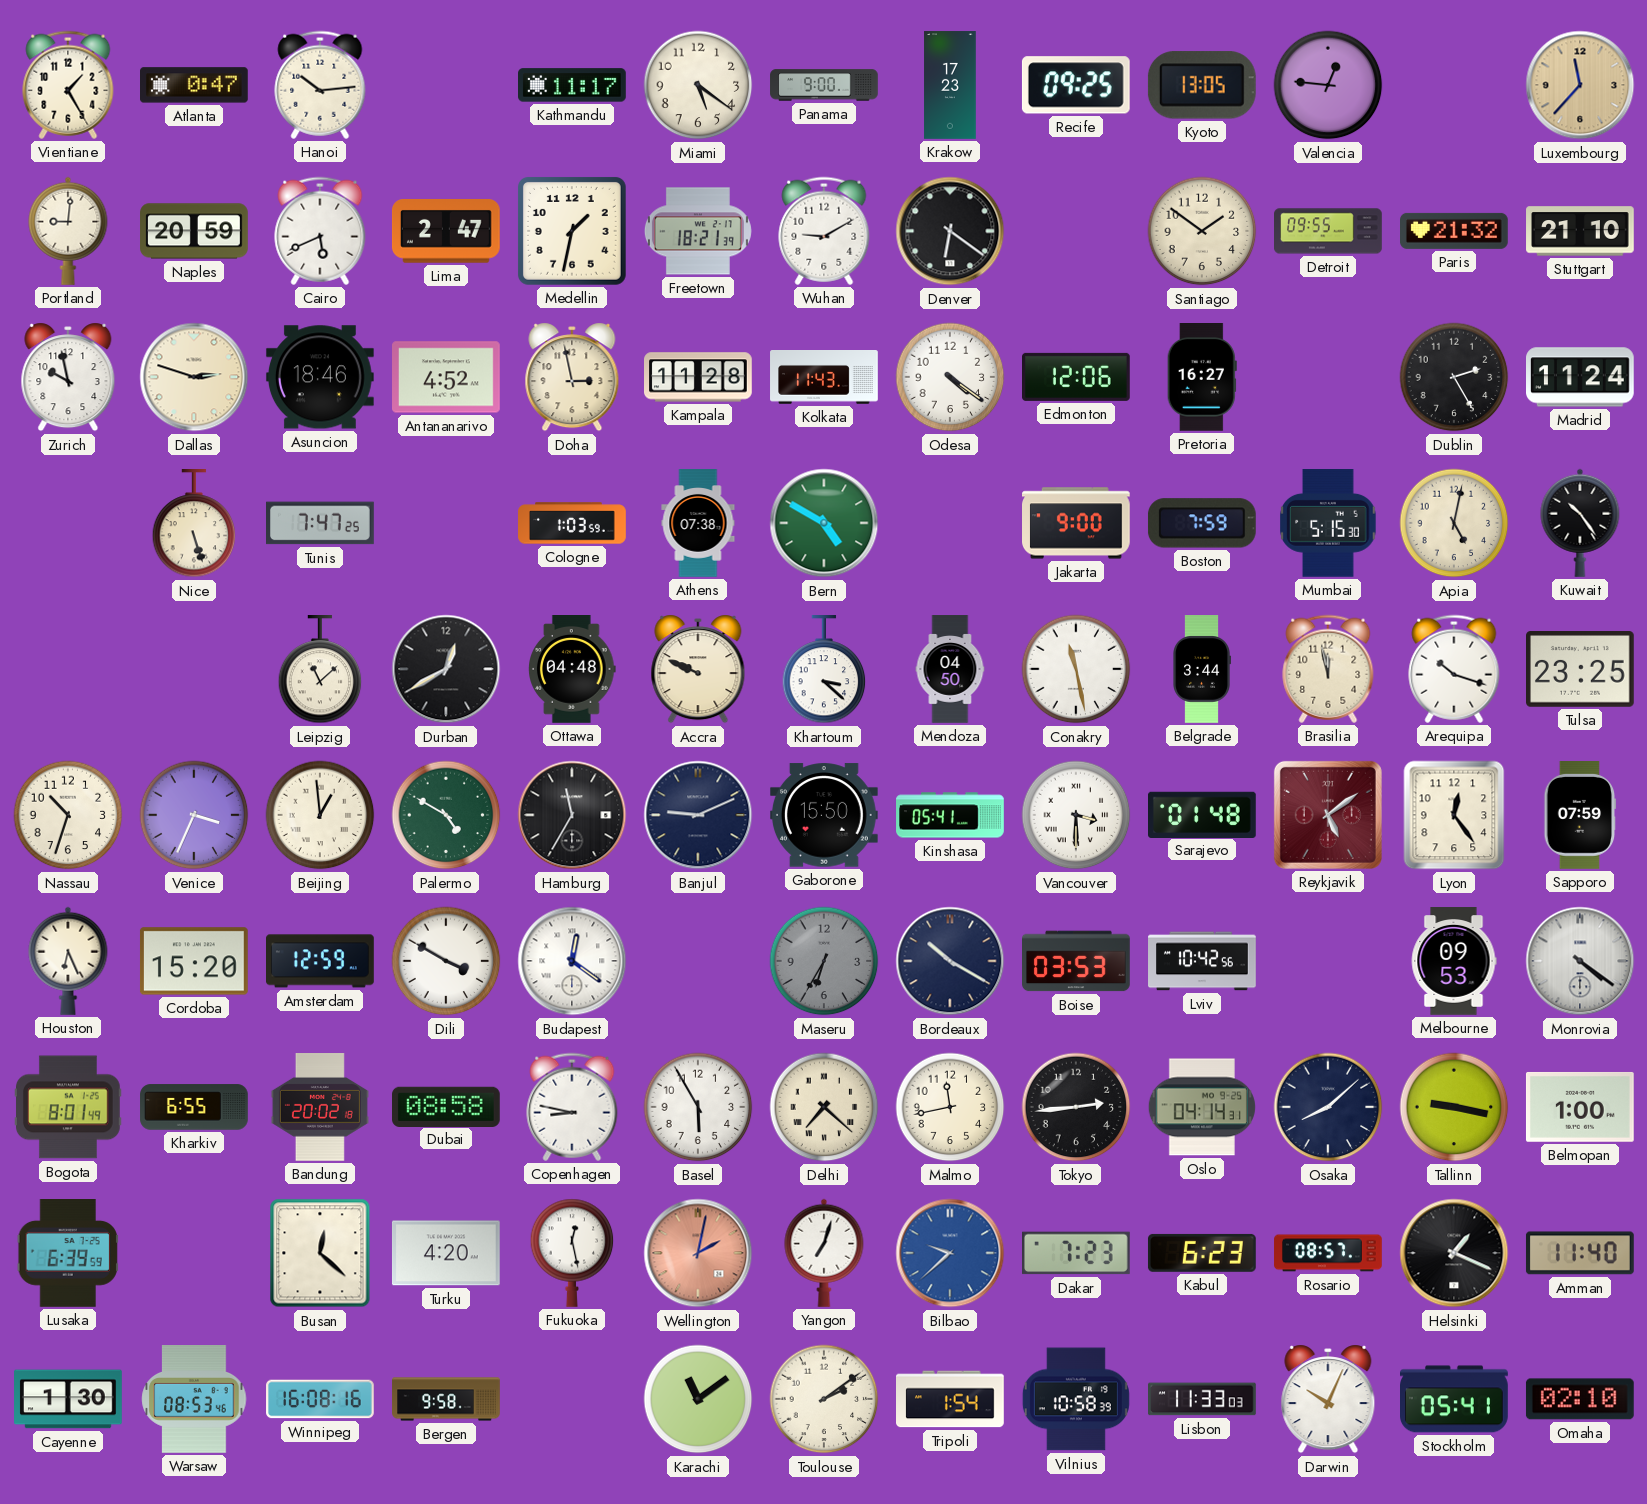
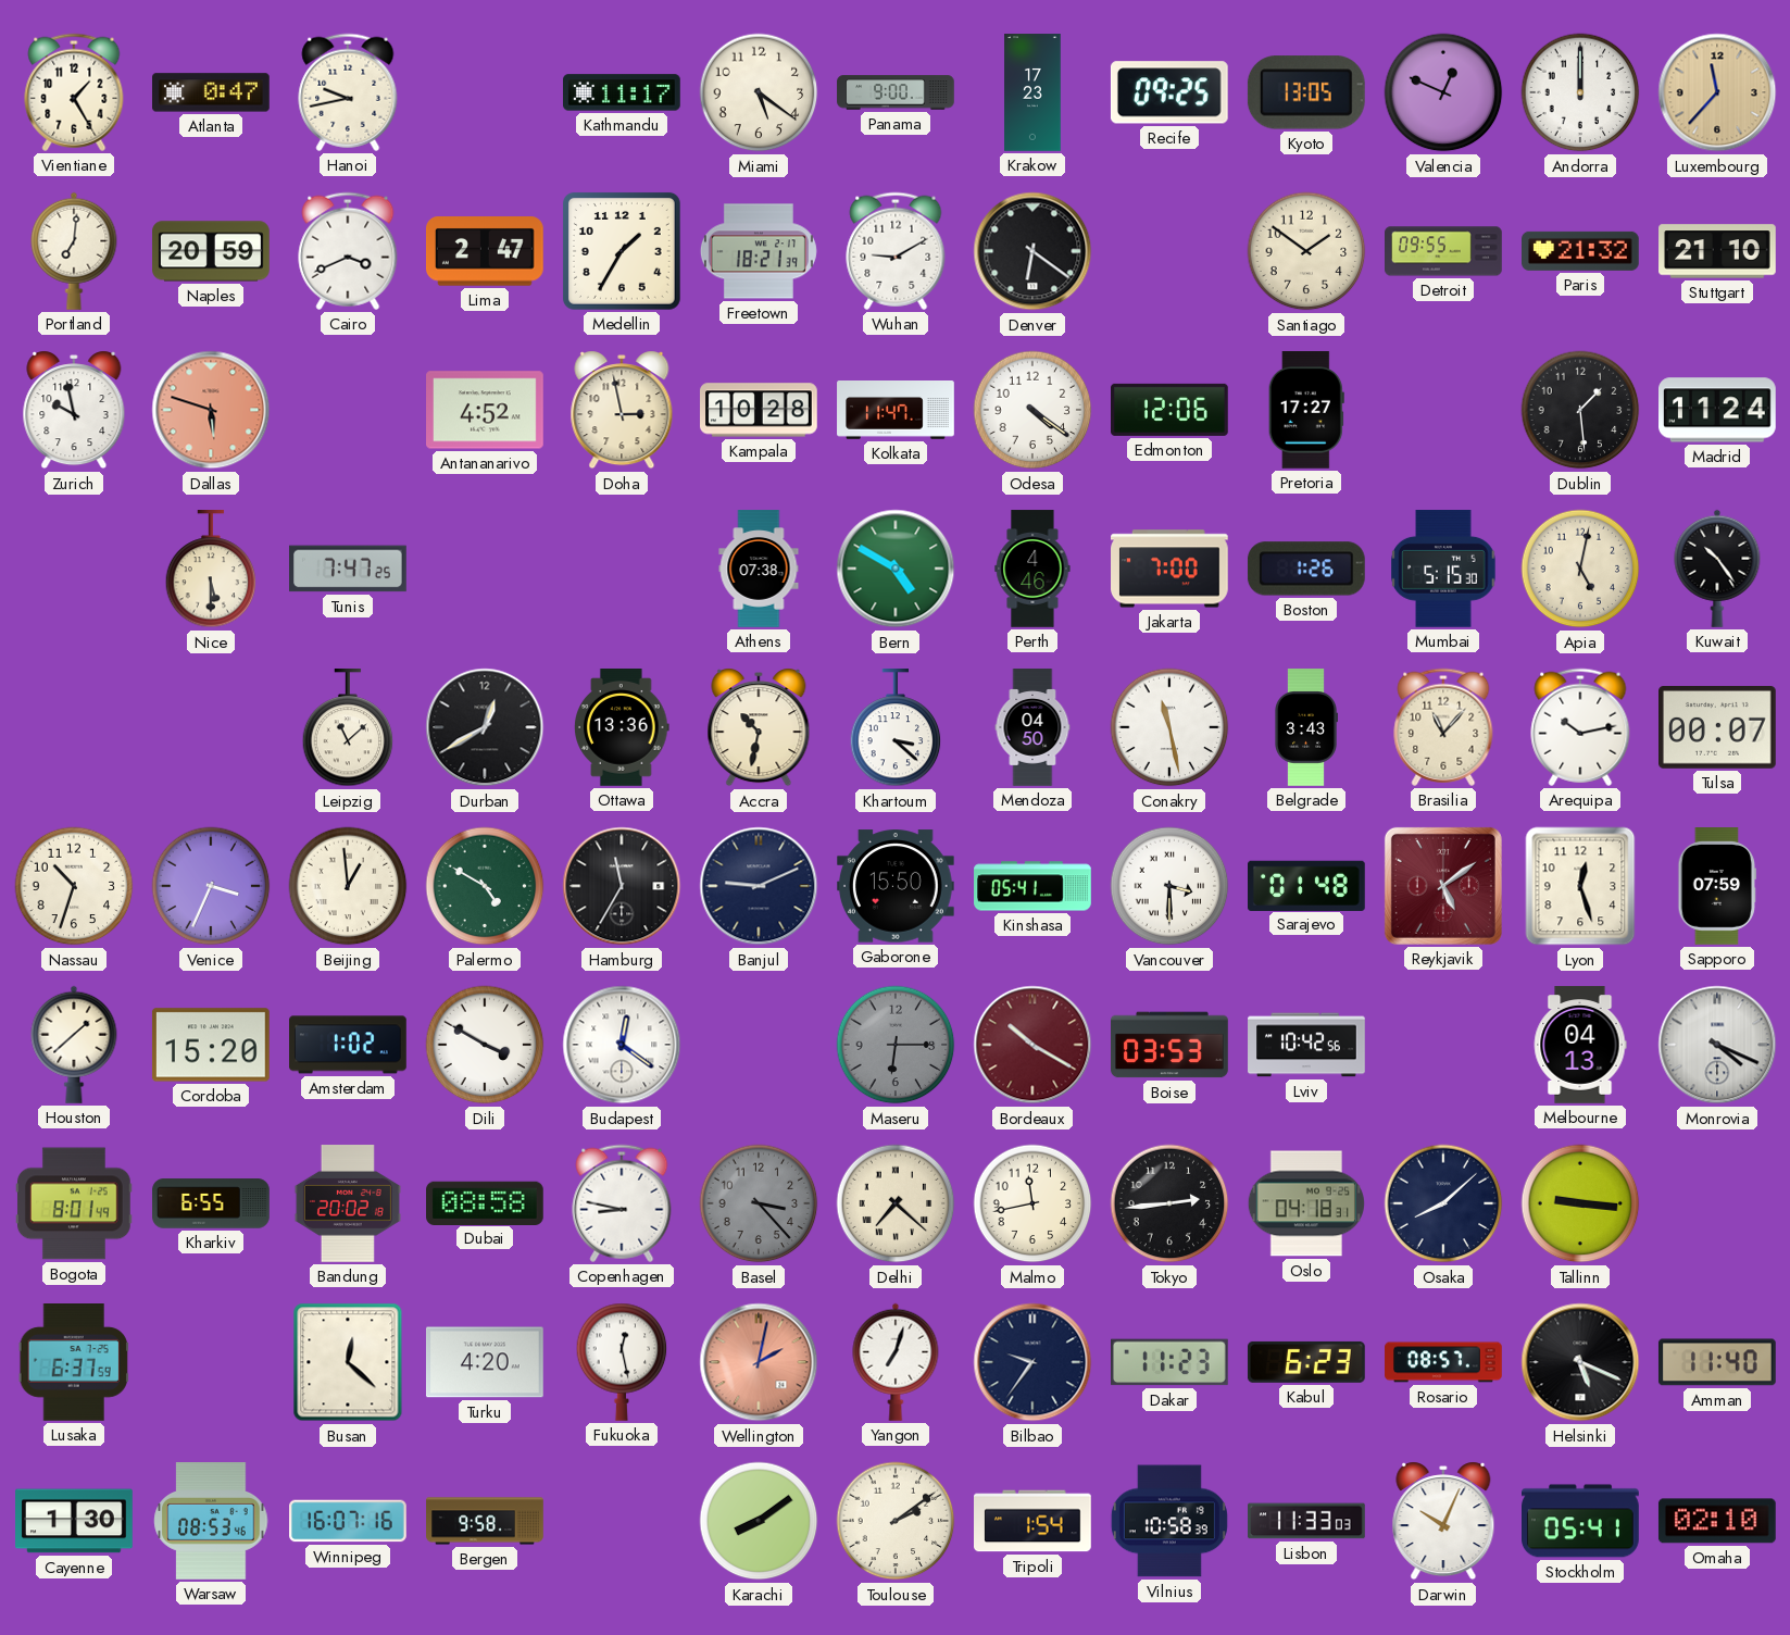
Hanoi: 10:14 -> 9:43
Valencia: 12:46 -> 12:49
Andorra: none -> 12:00
Portland: 9:01 -> 7:01
Cairo: 5:41 -> 3:41
Medellin: 1:32 -> 1:35
Dallas: 2:48 -> 5:48
Dallas dial: cream -> salmon
Asuncion: 18:46 -> none
Kampala: 11:28 -> 10:28
Kolkata: 11:43 -> 11:47
Pretoria: 16:27 -> 17:27
Dublin: 2:25 -> 1:29
Nice: 5:27 -> 5:30
Cologne: 1:03 -> none
Perth: none -> 4:46
Jakarta: 9:00 -> 7:00
Boston: 7:59 -> 1:26
Ottawa: 04:48 -> 13:36
Accra: 9:49 -> 10:32
Belgrade: 3:44 -> 3:43
Brasilia: 11:58 -> 11:07
Arequipa: 10:18 -> 10:13
Tulsa: 23:25 -> 00:07
Lyon: 12:24 -> 12:27
Houston: 6:26 -> 1:38
Amsterdam: 12:59 -> 1:02
Maseru: 6:35 -> 6:15
Bordeaux dial: navy -> burgundy
Melbourne: 09:53 -> 04:13
Monrovia: 4:21 -> 4:19
Basel: 5:55 -> 3:23
Basel dial: white -> grey
Oslo: 04:14 -> 04:18
Tallinn: 9:17 -> 9:16
Belmopan: 1:00 -> none
Lusaka: 6:39 -> 6:37
Bilbao: 9:38 -> 9:36
Bilbao dial: blue -> navy
Dakar: 7:23 -> 11:23
Helsinki: 1:19 -> 5:19
Winnipeg: 16:08 -> 16:07
Karachi: 11:09 -> 8:09
